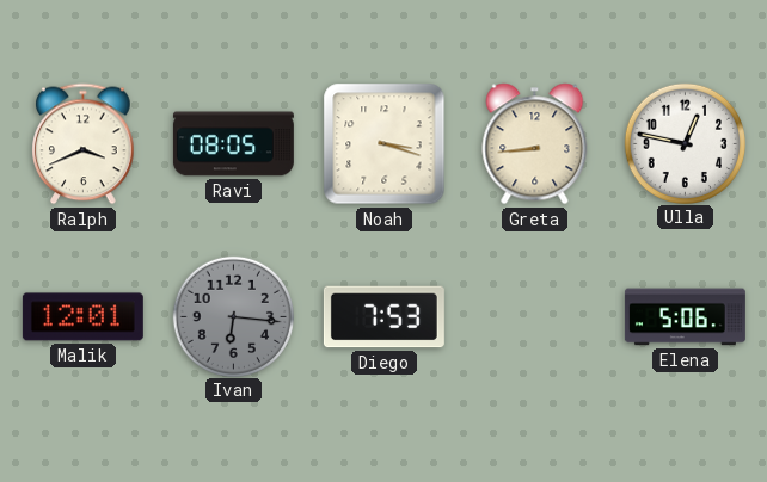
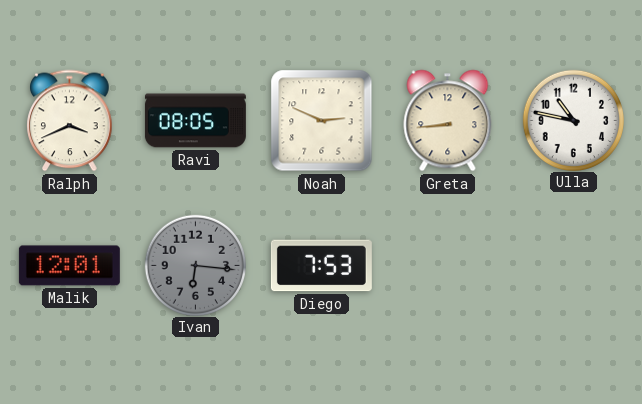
Noah: 3:18 -> 2:49
Ulla: 12:47 -> 10:47
Elena: 5:06 -> none
